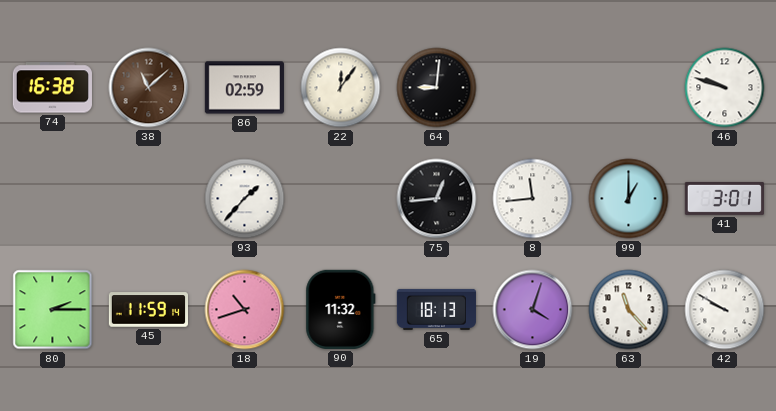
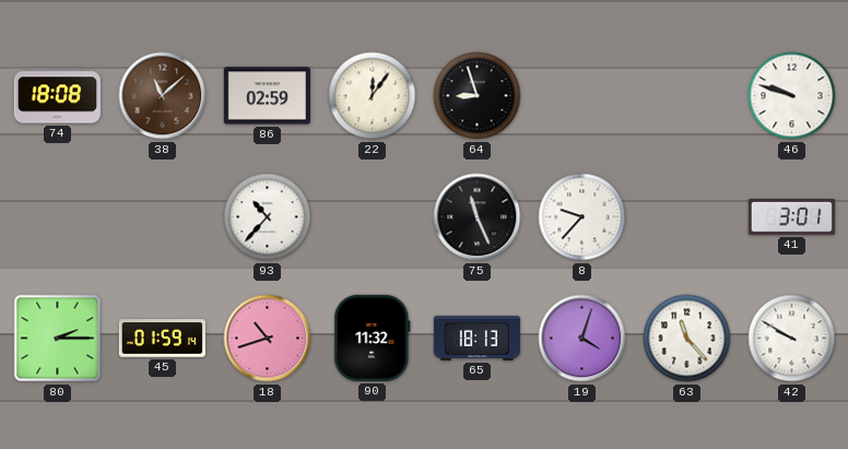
74: 16:38 -> 18:08
64: 9:01 -> 8:57
93: 1:37 -> 10:37
75: 12:44 -> 11:26
8: 11:44 -> 9:37
99: 1:00 -> none
45: 11:59 -> 01:59
